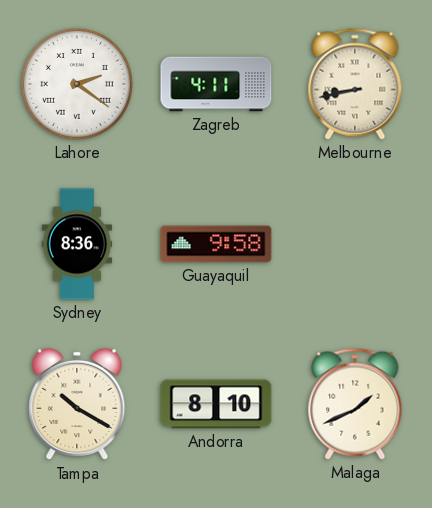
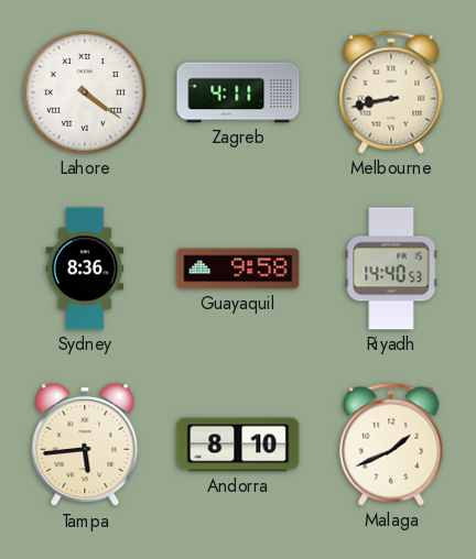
Lahore: 2:21 -> 4:21
Riyadh: none -> 14:40
Tampa: 10:20 -> 5:44
